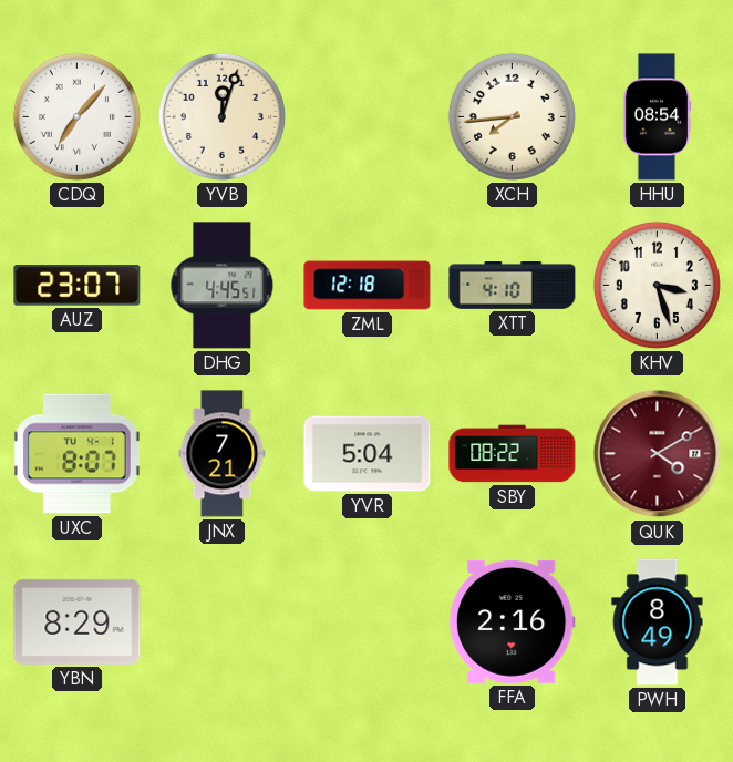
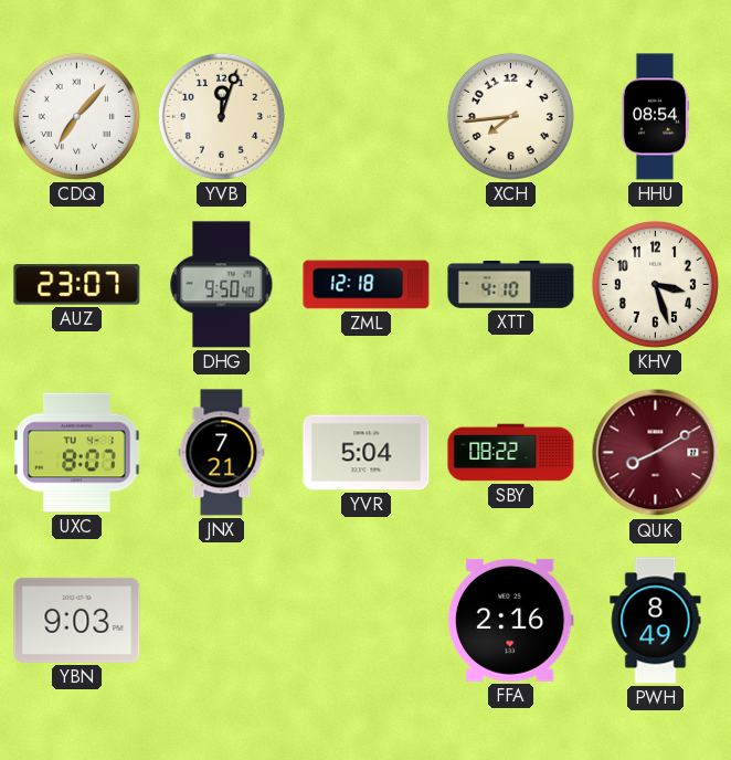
DHG: 4:45 -> 9:50
QUK: 4:10 -> 8:10
YBN: 8:29 -> 9:03
